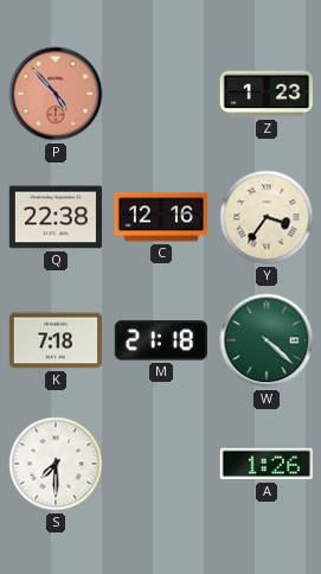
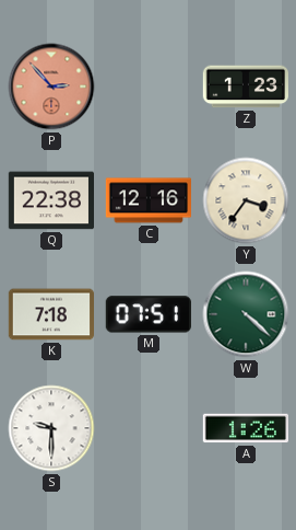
P: 4:53 -> 2:53
M: 21:18 -> 07:51
S: 7:30 -> 9:30
